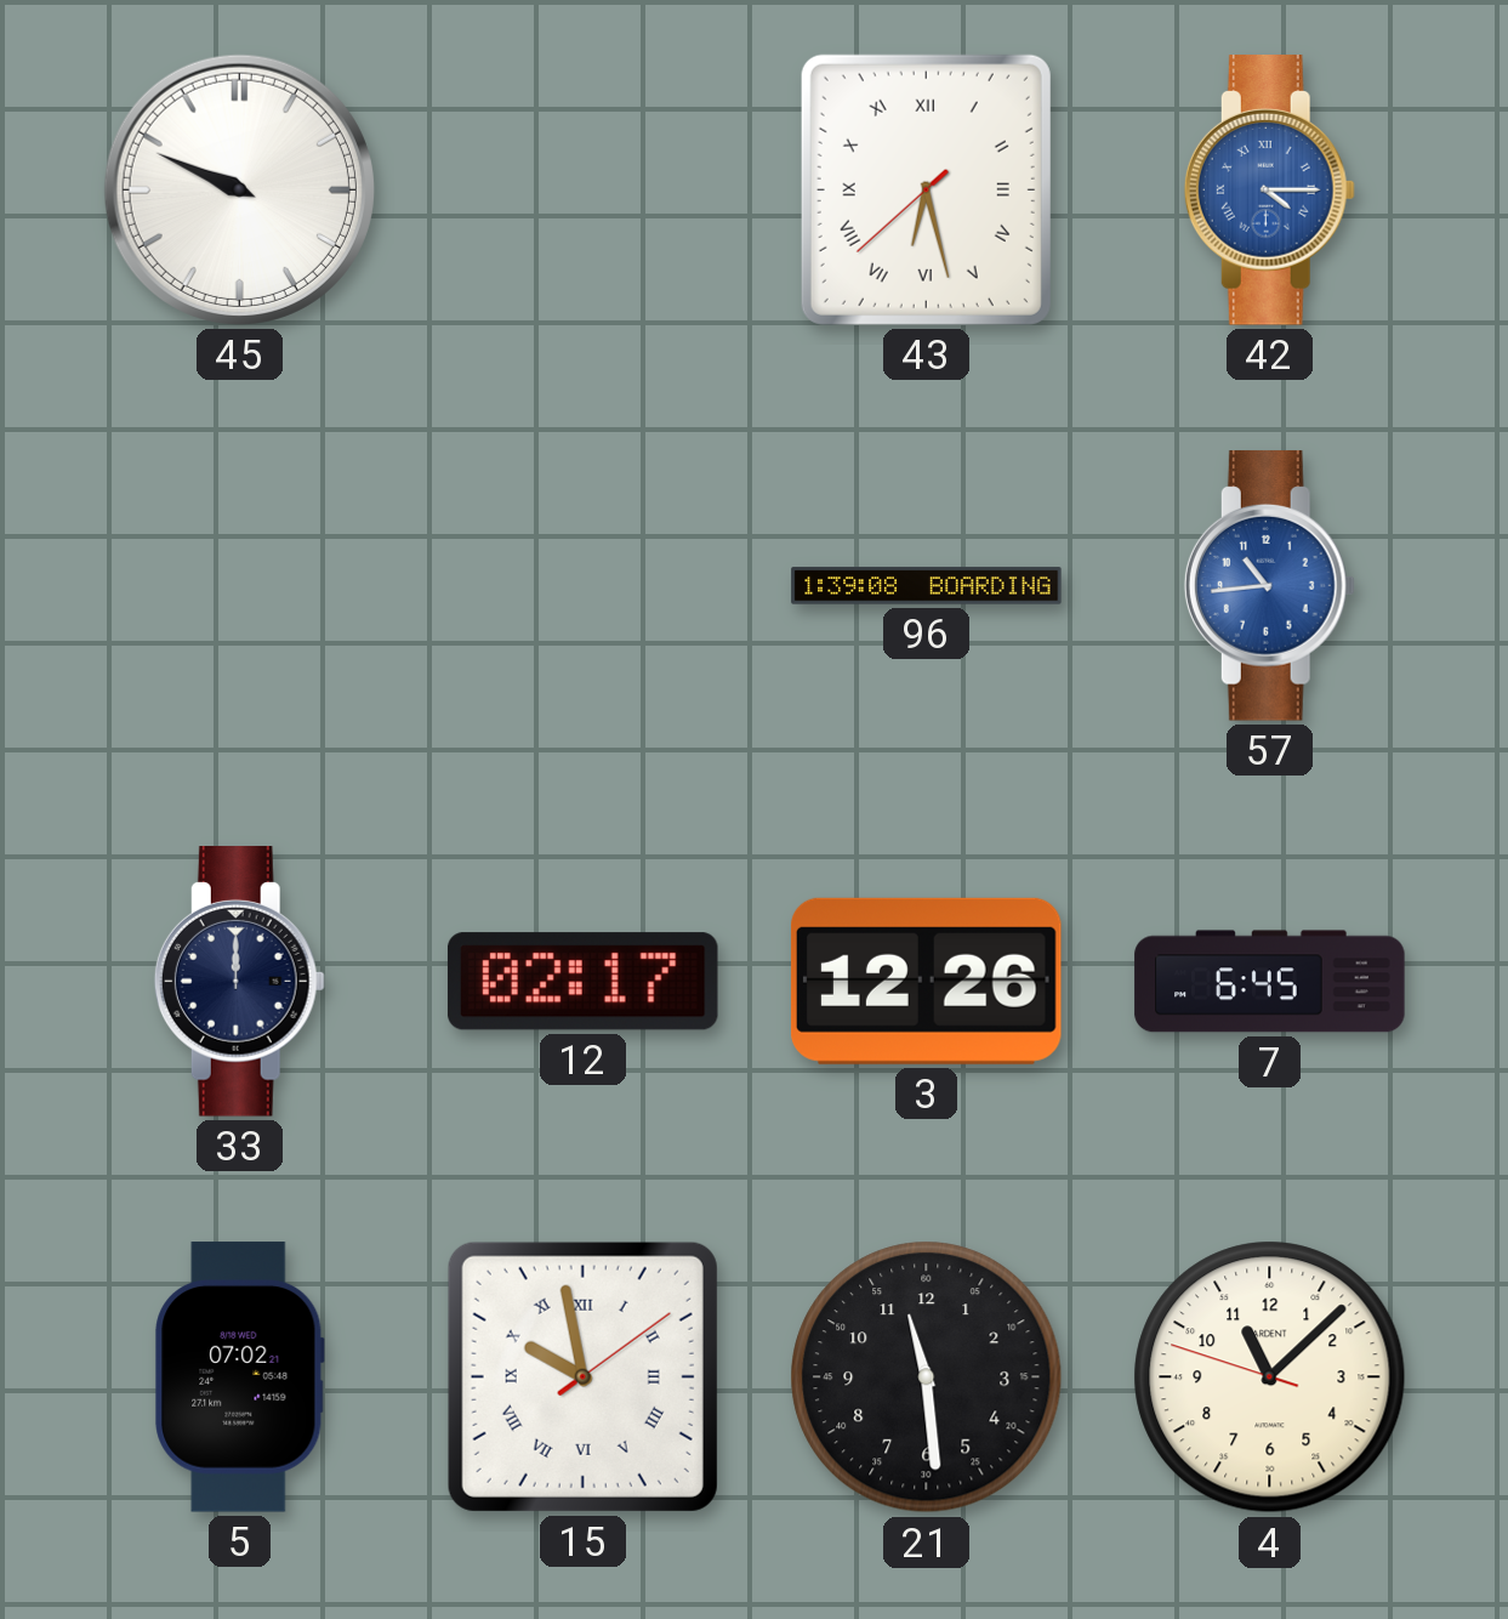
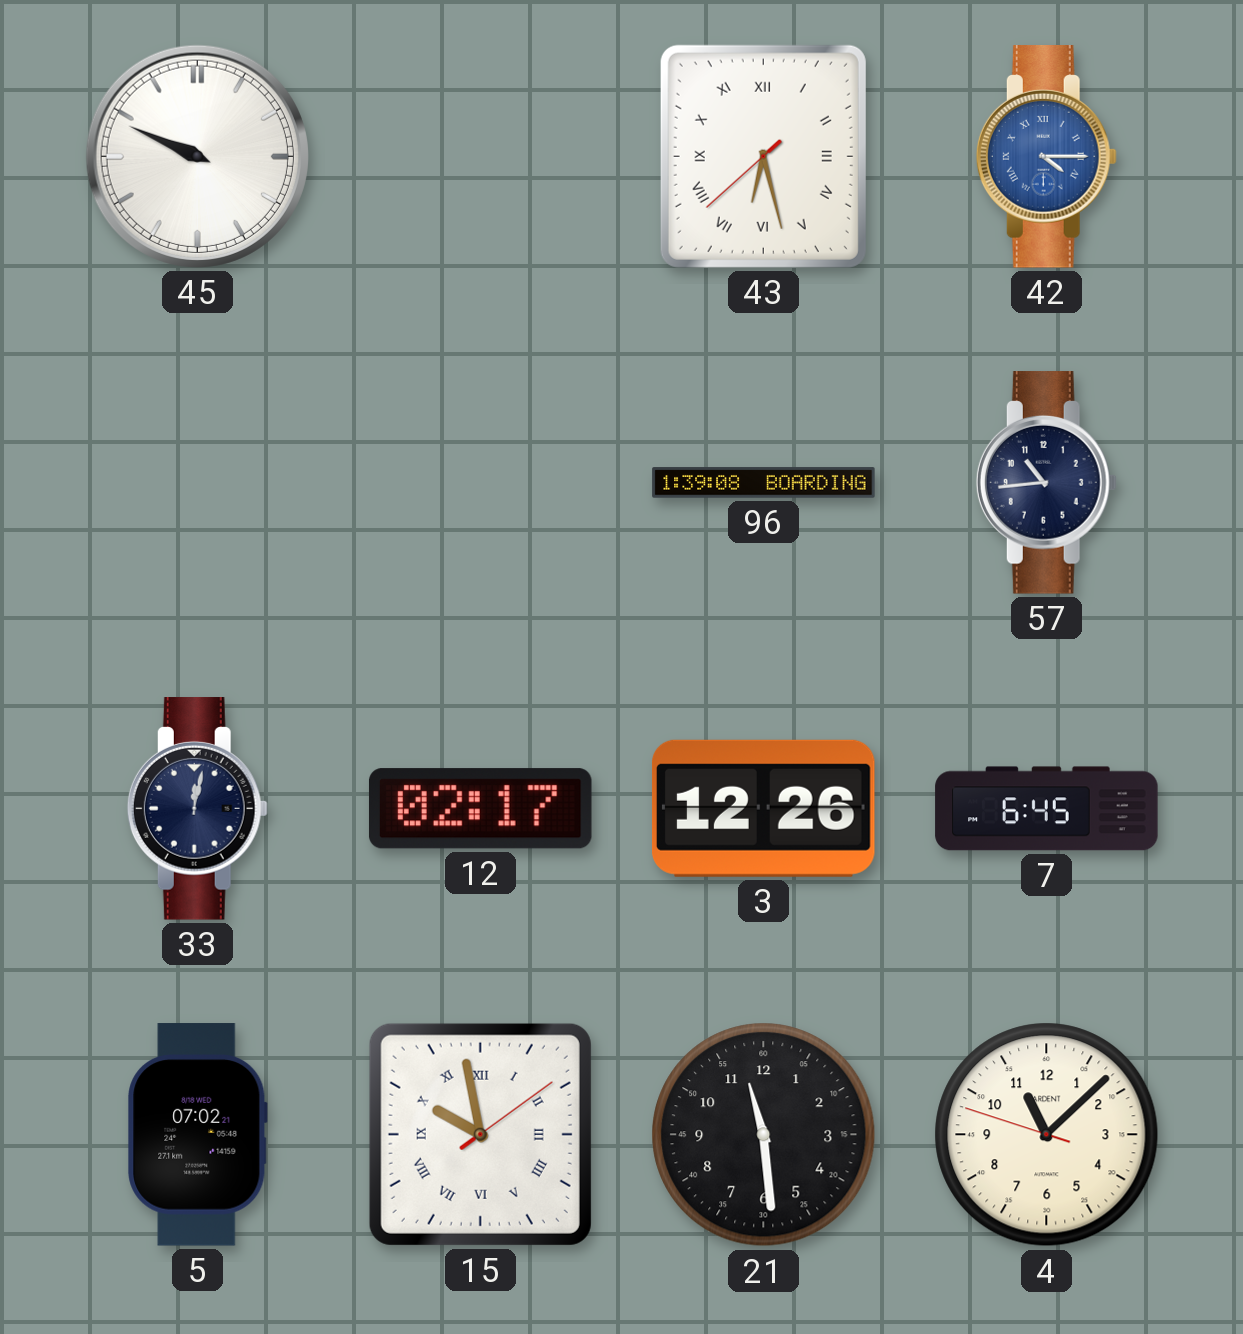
57 dial: blue -> navy
33: 12:00 -> 12:02
